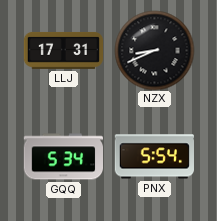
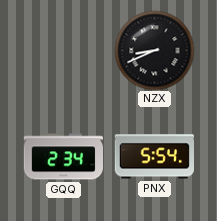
LLJ: 17:31 -> none
GQQ: 5:34 -> 2:34
